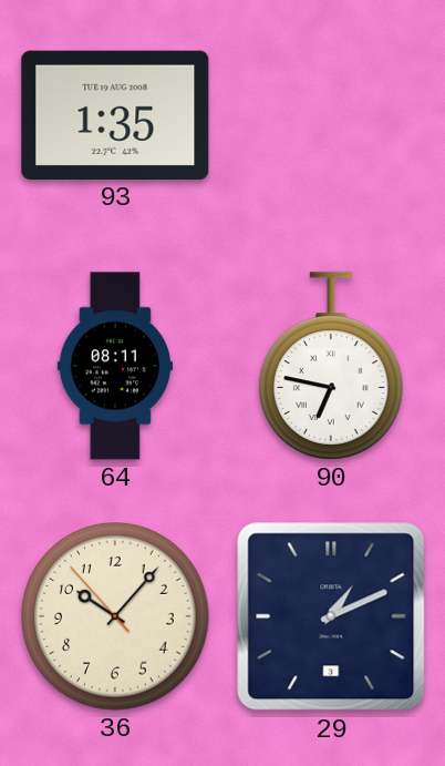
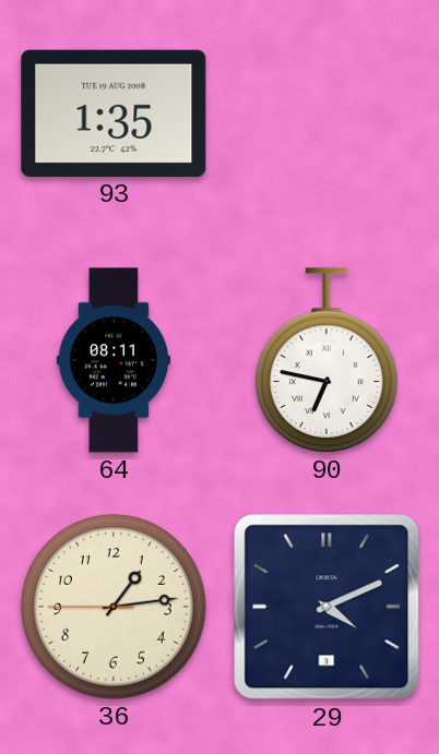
36: 10:06 -> 1:13
29: 1:11 -> 4:11
